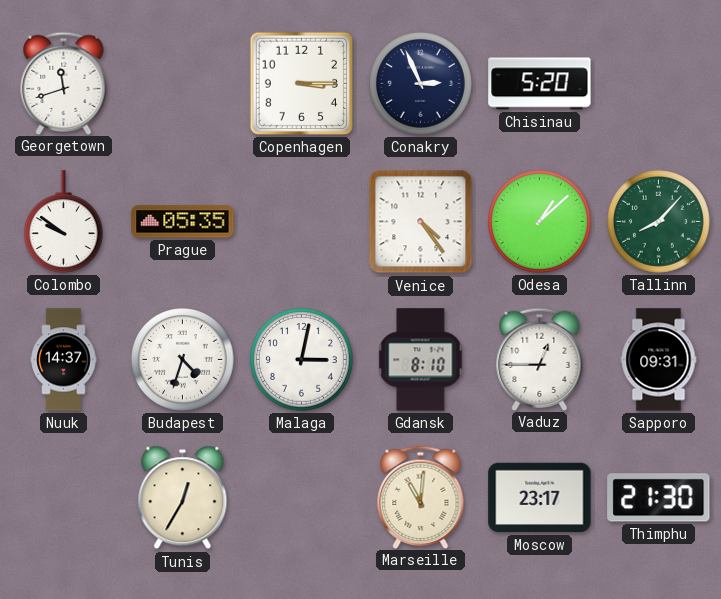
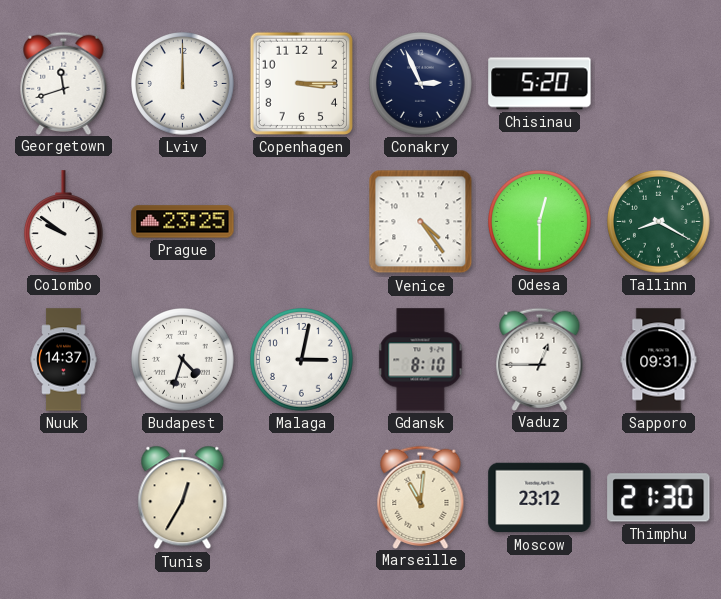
Lviv: none -> 12:00
Prague: 05:35 -> 23:25
Odesa: 1:08 -> 12:30
Tallinn: 8:07 -> 8:20
Moscow: 23:17 -> 23:12
